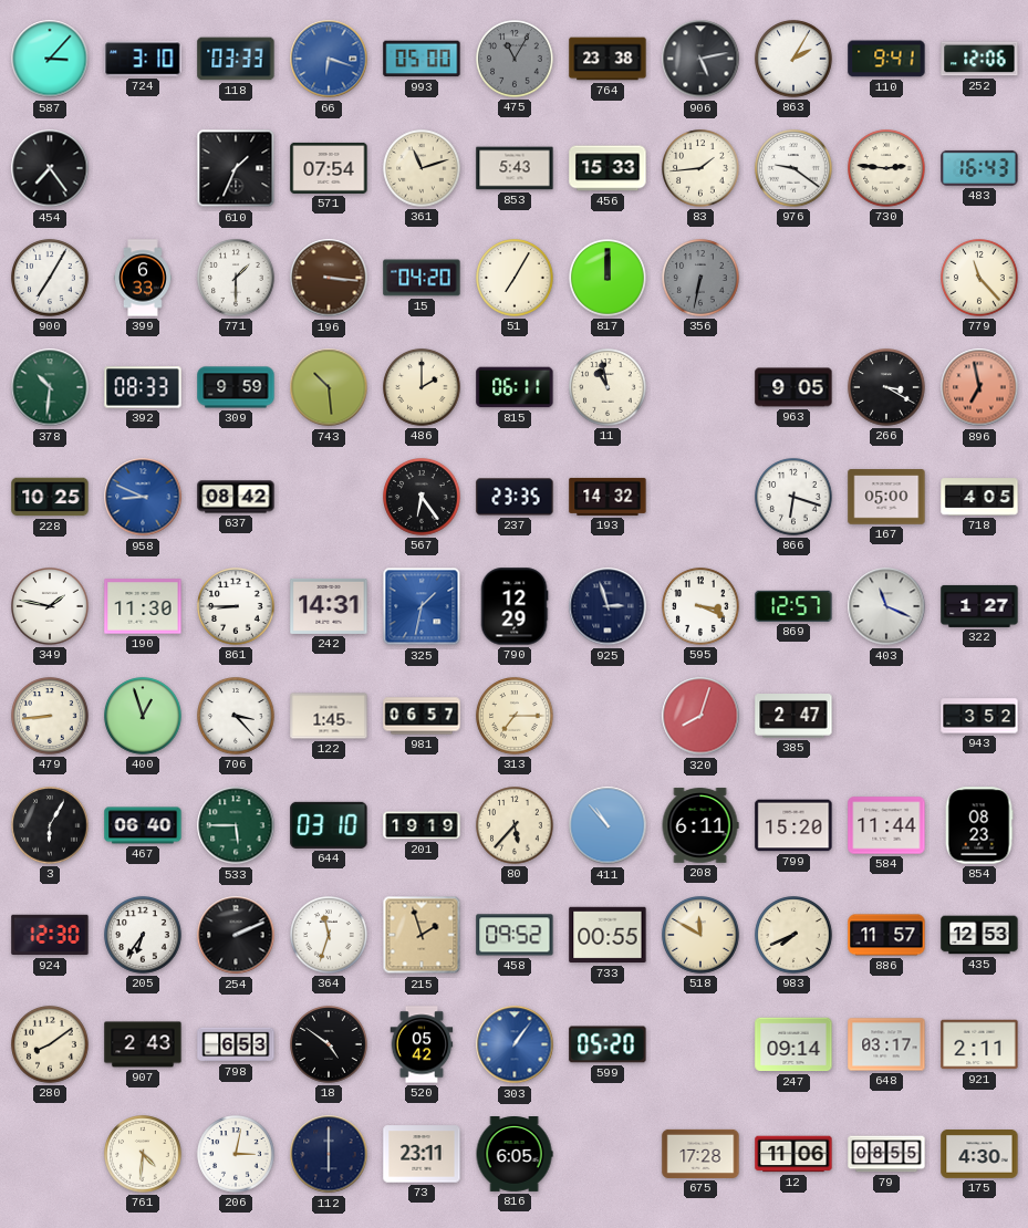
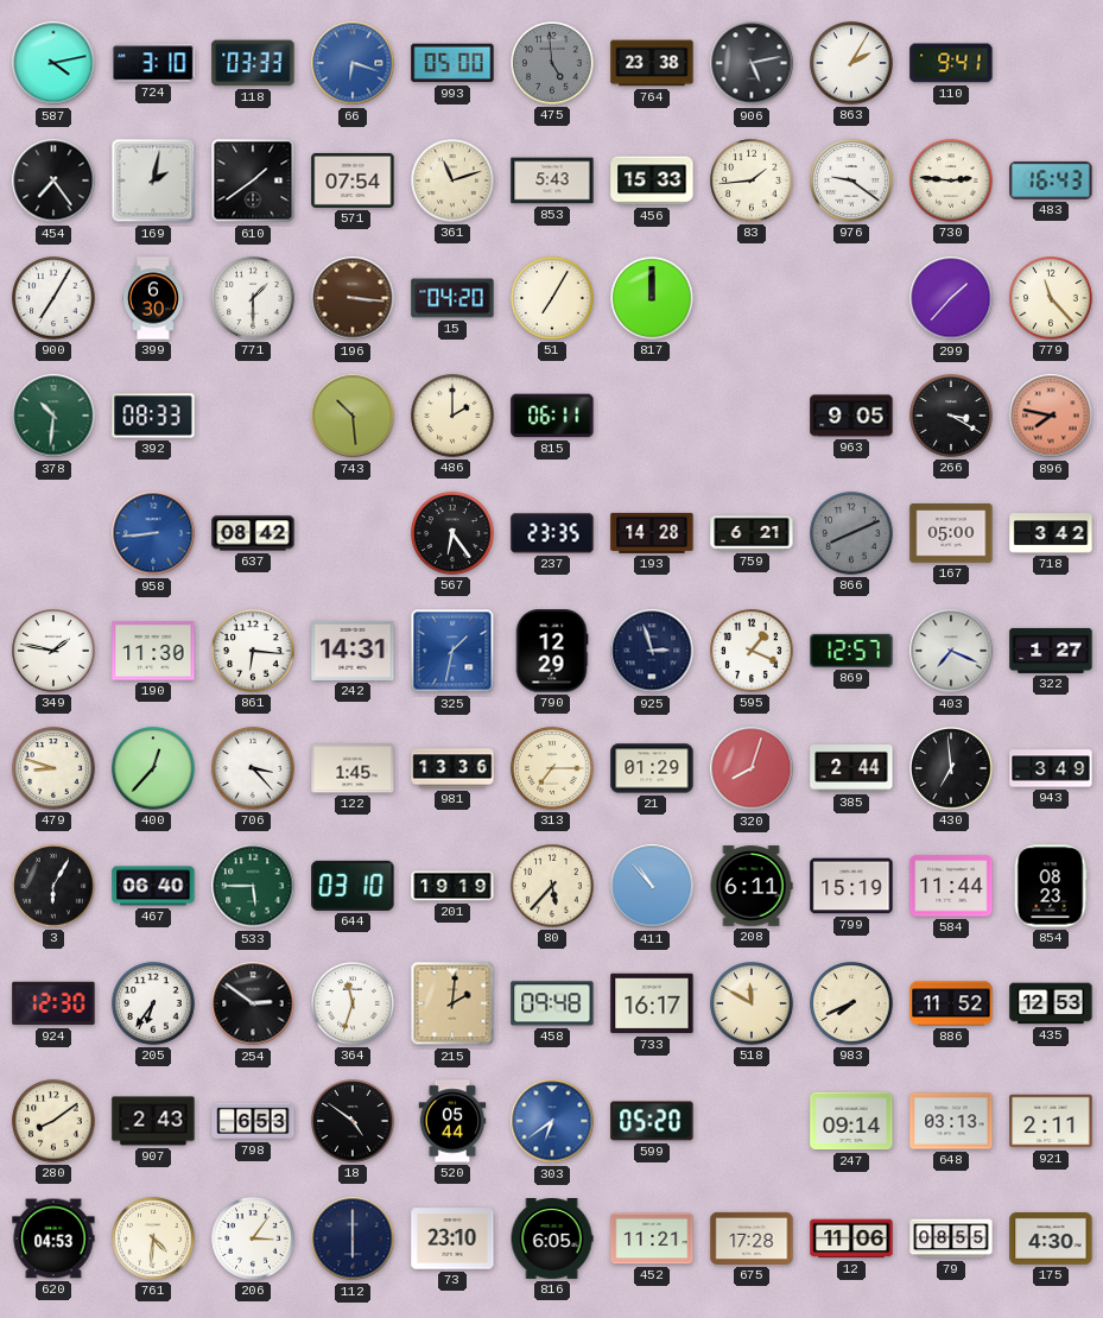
587: 3:07 -> 4:13
475: 11:05 -> 4:59
252: 12:06 -> none
169: none -> 2:02
610: 1:34 -> 1:39
399: 6:33 -> 6:30
356: 6:32 -> none
299: none -> 1:37
309: 9:59 -> none
11: 10:58 -> none
896: 6:58 -> 7:47
228: 10:25 -> none
958: 8:49 -> 8:44
193: 14:32 -> 14:28
759: none -> 6:21
866: 6:18 -> 8:11
866 dial: white -> grey
718: 4:05 -> 3:42
861: 8:45 -> 6:16
595: 3:19 -> 1:19
403: 11:19 -> 7:19
479: 8:44 -> 8:48
400: 12:57 -> 12:37
981: 06:57 -> 13:36
21: none -> 01:29
385: 2:47 -> 2:44
430: none -> 6:59
943: 3:52 -> 3:49
799: 15:20 -> 15:19
254: 2:11 -> 2:51
215: 1:57 -> 2:01
458: 09:52 -> 09:48
733: 00:55 -> 16:17
886: 11:57 -> 11:52
520: 05:42 -> 05:44
303: 1:06 -> 6:39
648: 03:17 -> 03:13
620: none -> 04:53
206: 3:02 -> 3:06
73: 23:11 -> 23:10
452: none -> 11:21
